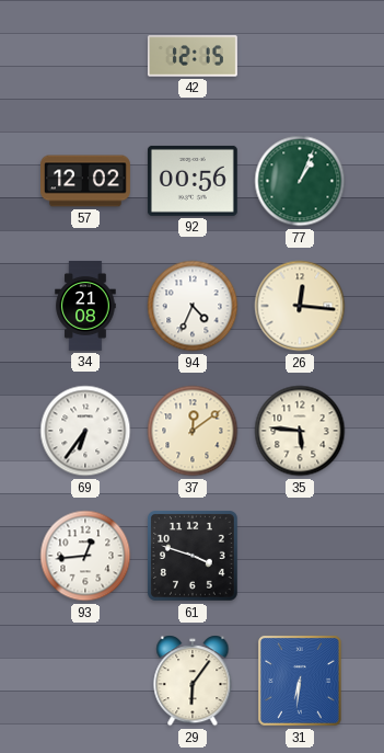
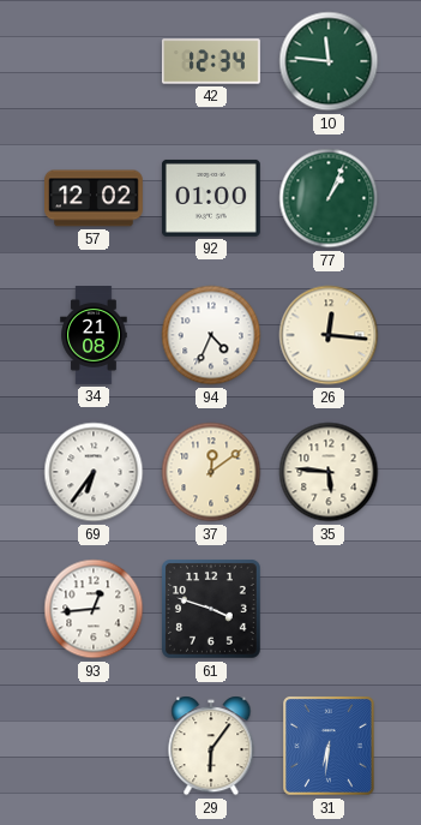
42: 12:15 -> 12:34
10: none -> 11:46
92: 00:56 -> 01:00
